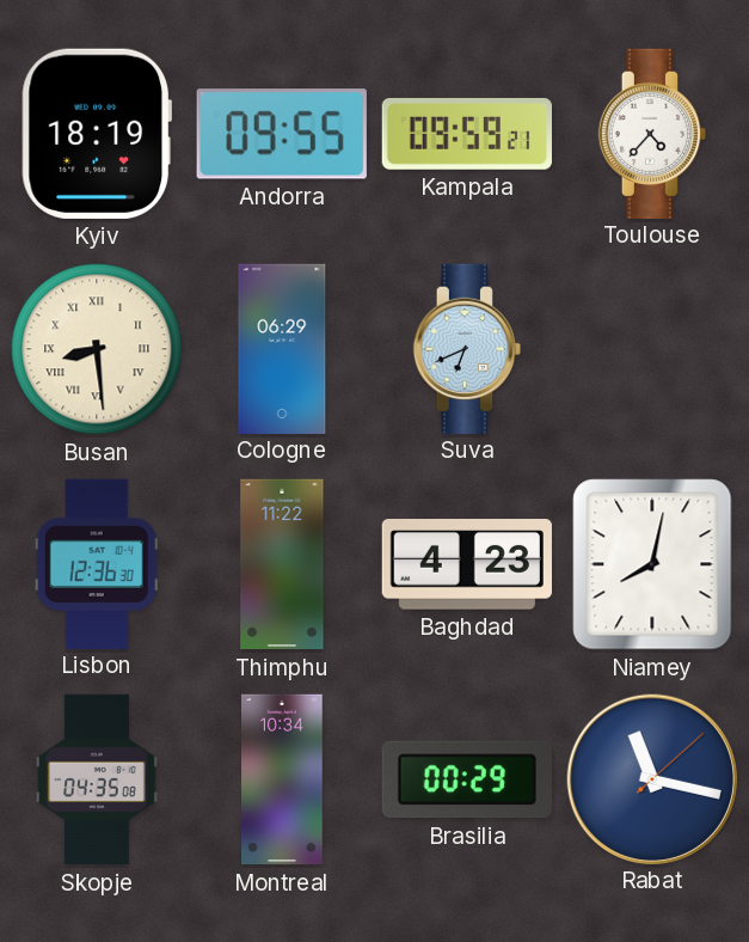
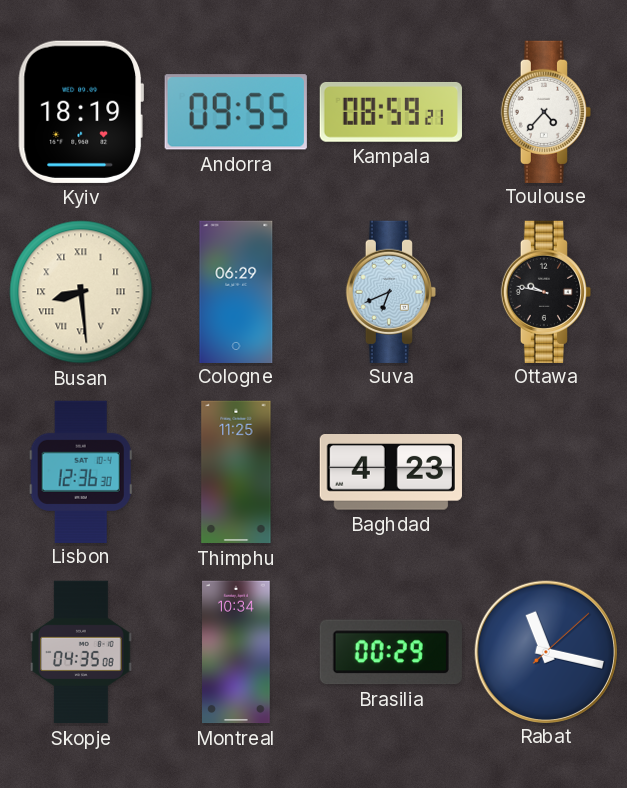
Kampala: 09:59 -> 08:59
Ottawa: none -> 9:47
Thimphu: 11:22 -> 11:25
Niamey: 8:02 -> none
